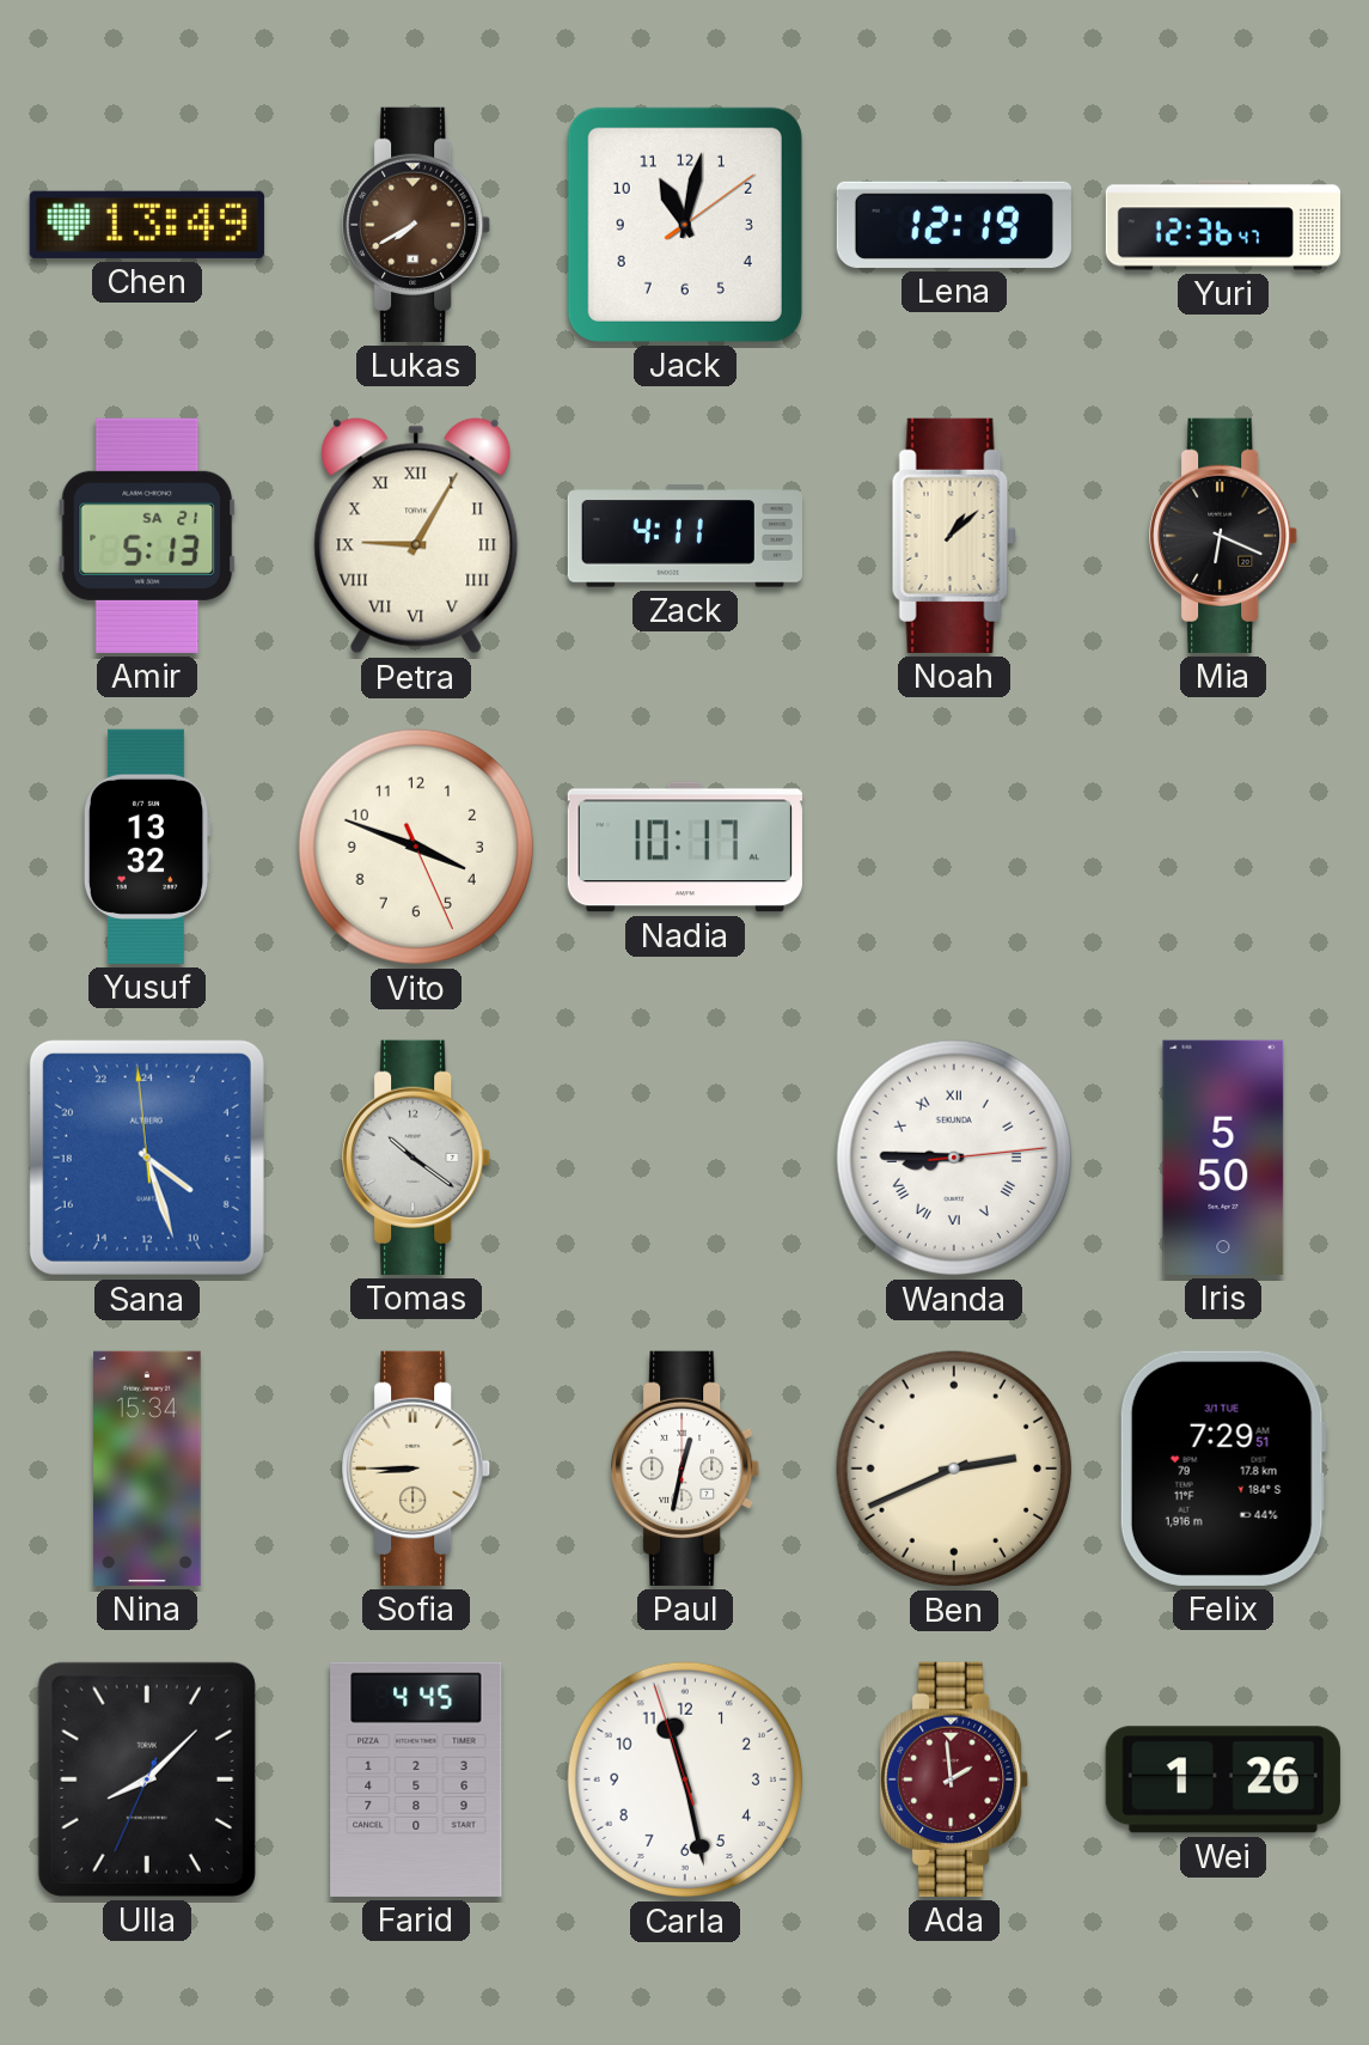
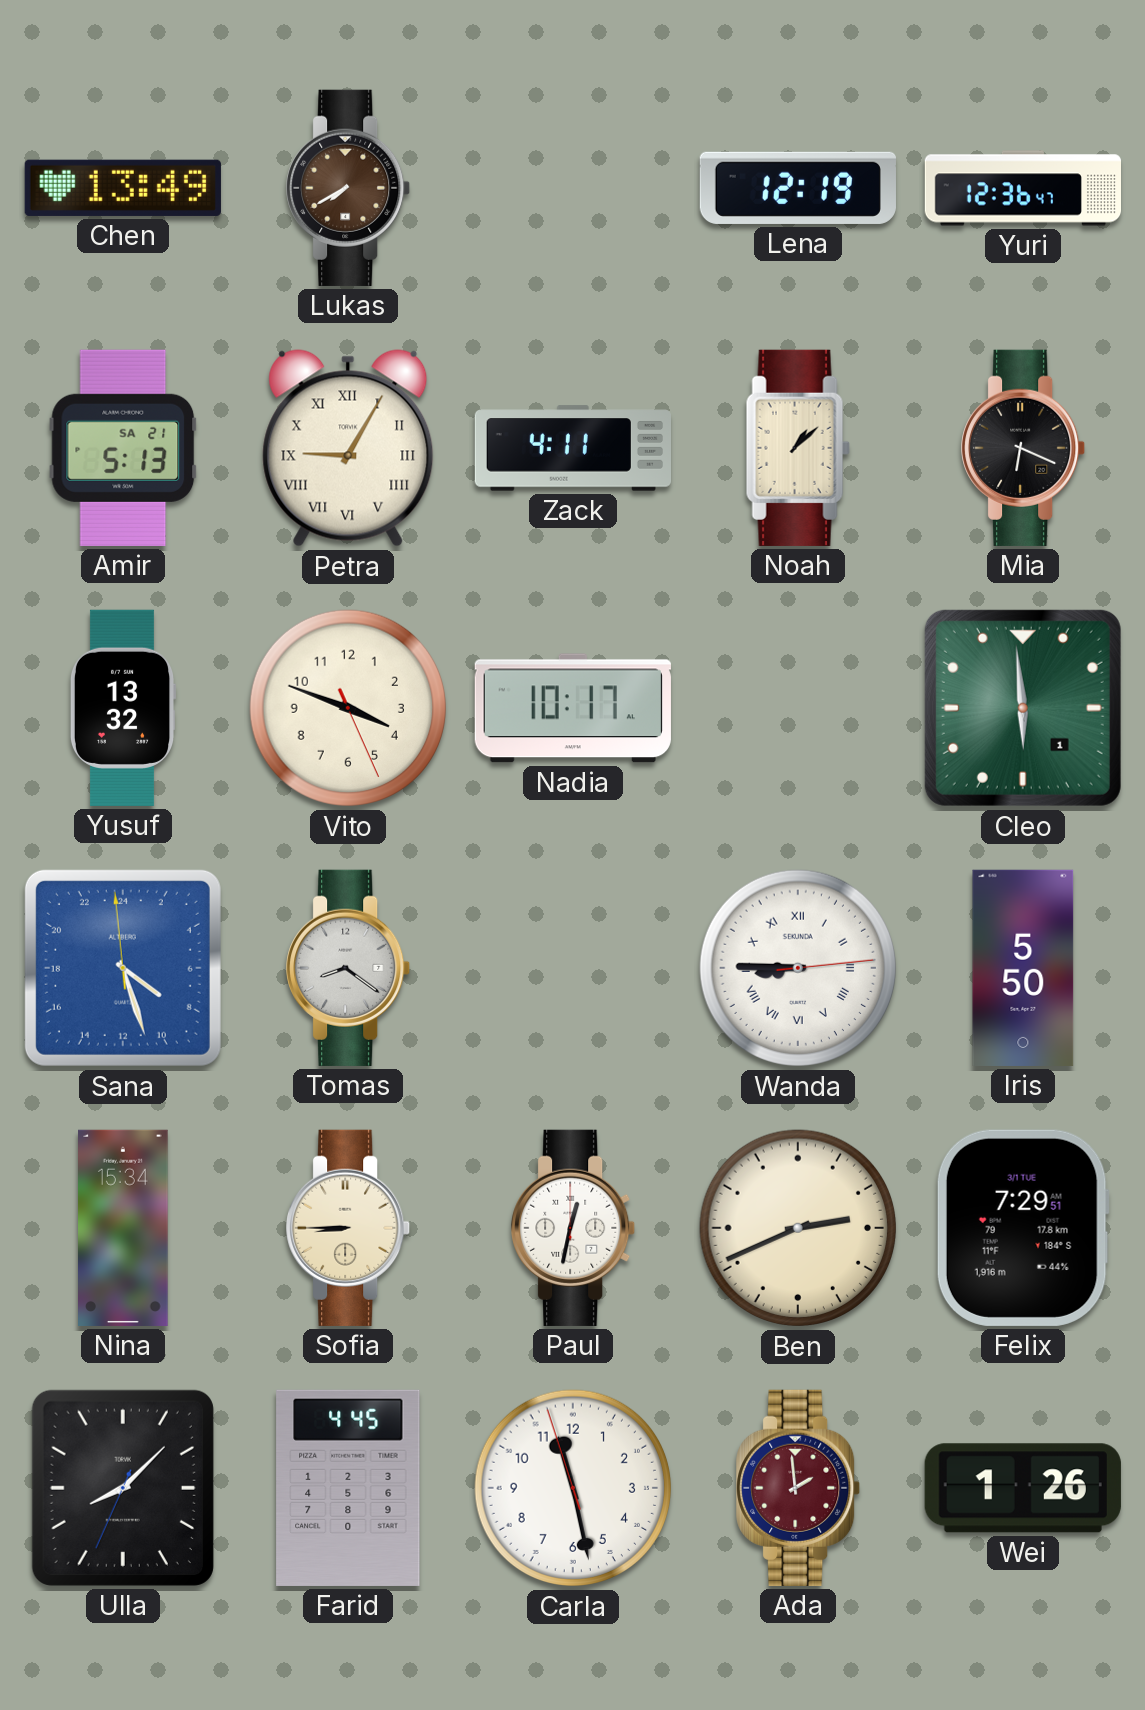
Jack: 11:02 -> none
Cleo: none -> 5:59
Tomas: 10:21 -> 8:21
